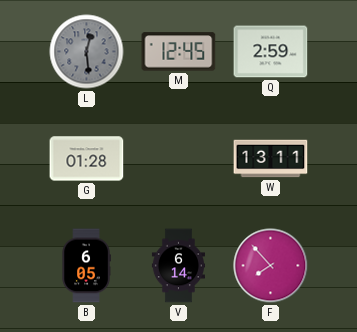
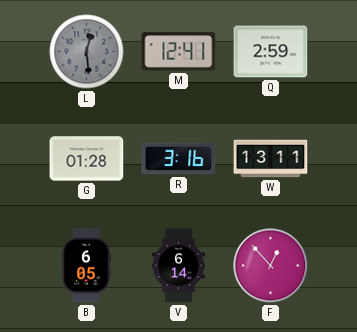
M: 12:45 -> 12:41
R: none -> 3:16
F: 7:53 -> 12:53
